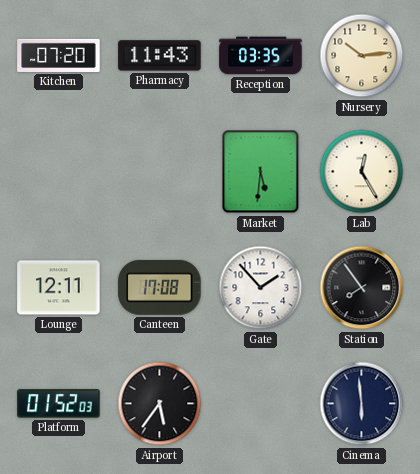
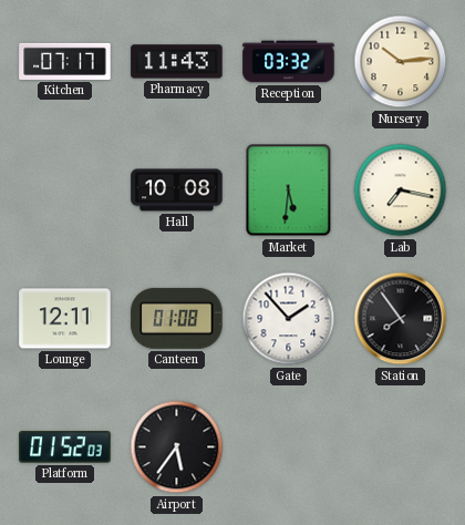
Kitchen: 07:20 -> 07:17
Reception: 03:35 -> 03:32
Hall: none -> 10:08
Lab: 12:25 -> 7:17
Canteen: 17:08 -> 01:08
Cinema: 5:59 -> none
